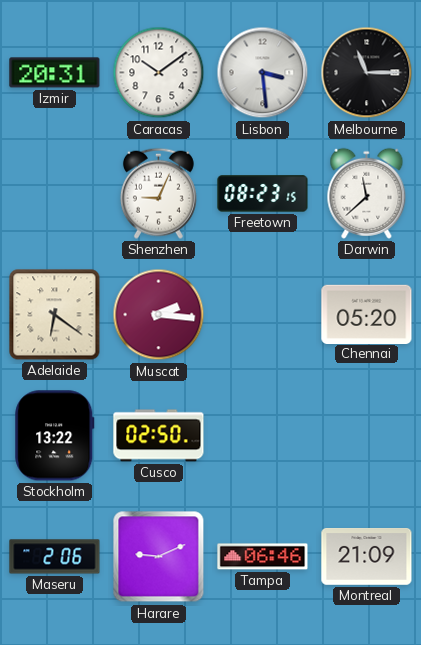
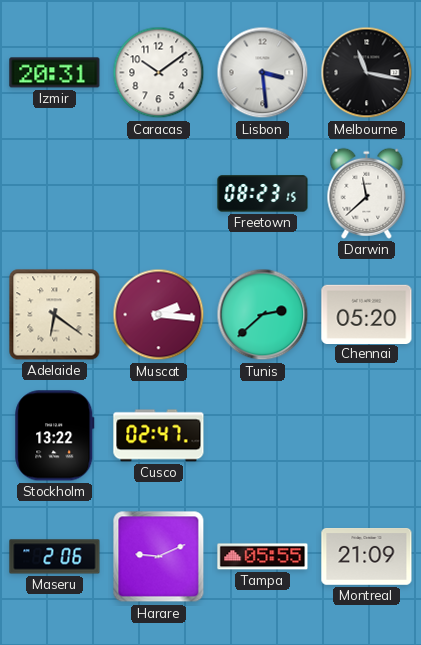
Melbourne: 11:15 -> 11:17
Shenzhen: 9:04 -> none
Tunis: none -> 2:38
Cusco: 02:50 -> 02:47
Tampa: 06:46 -> 05:55
